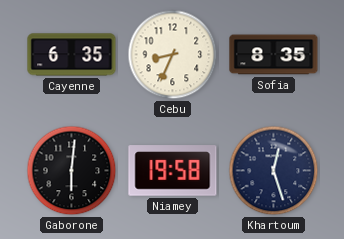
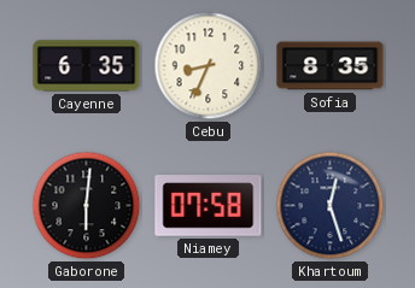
Niamey: 19:58 -> 07:58
